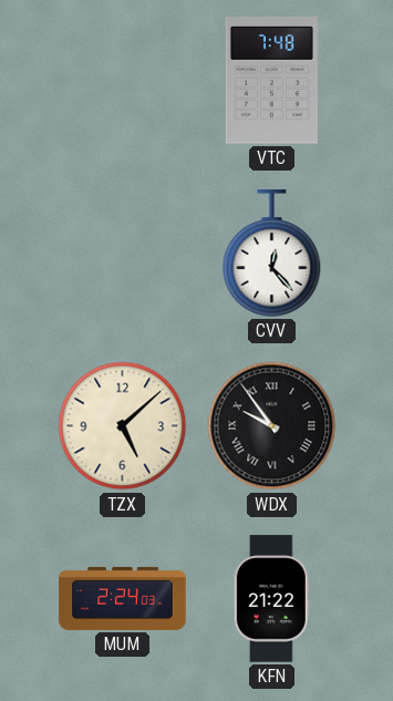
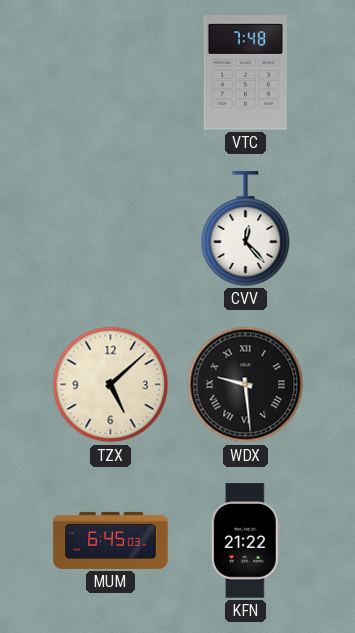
WDX: 9:54 -> 9:29
MUM: 2:24 -> 6:45
